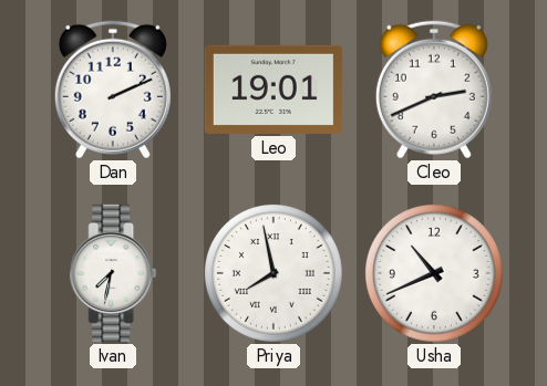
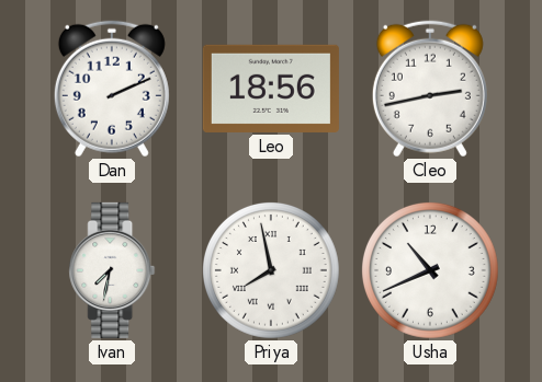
Leo: 19:01 -> 18:56
Cleo: 2:41 -> 2:43
